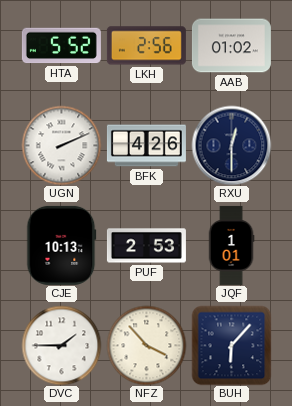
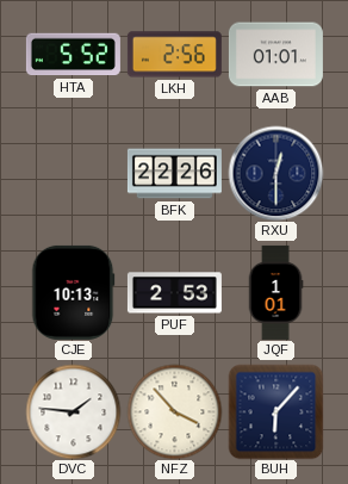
AAB: 01:02 -> 01:01
UGN: 2:11 -> none
BFK: 4:26 -> 22:26
DVC: 1:45 -> 1:46
